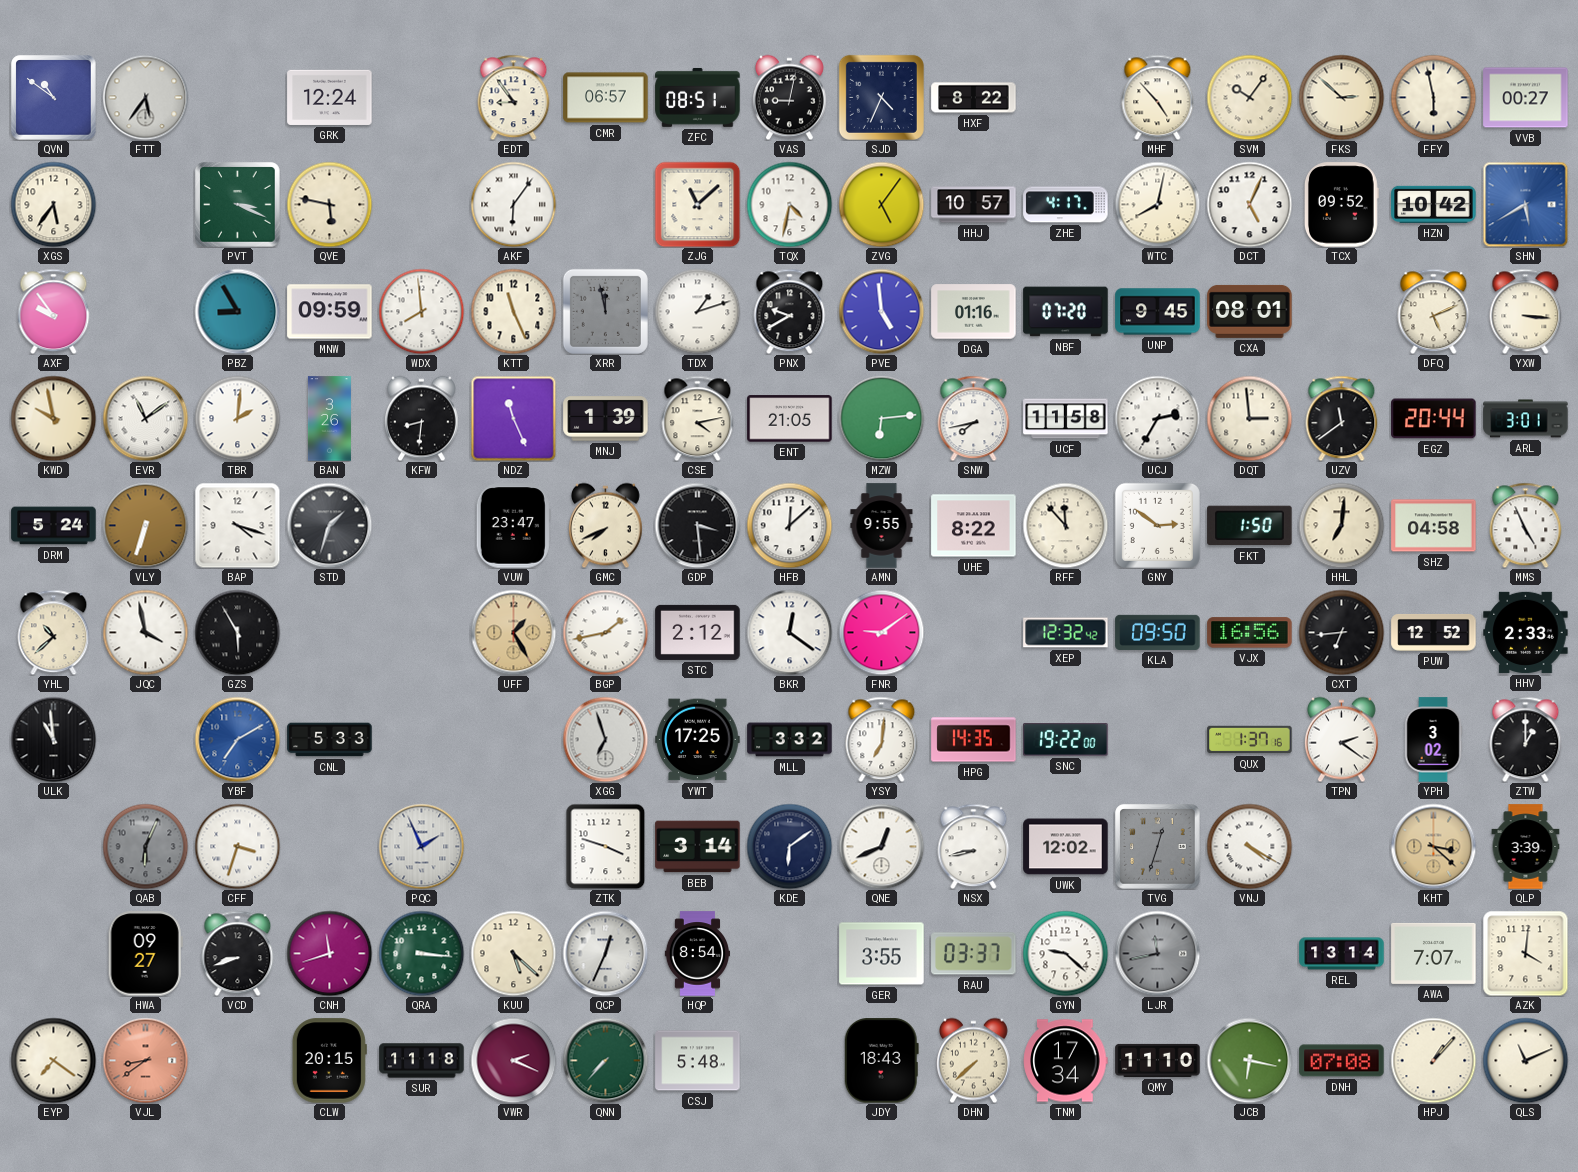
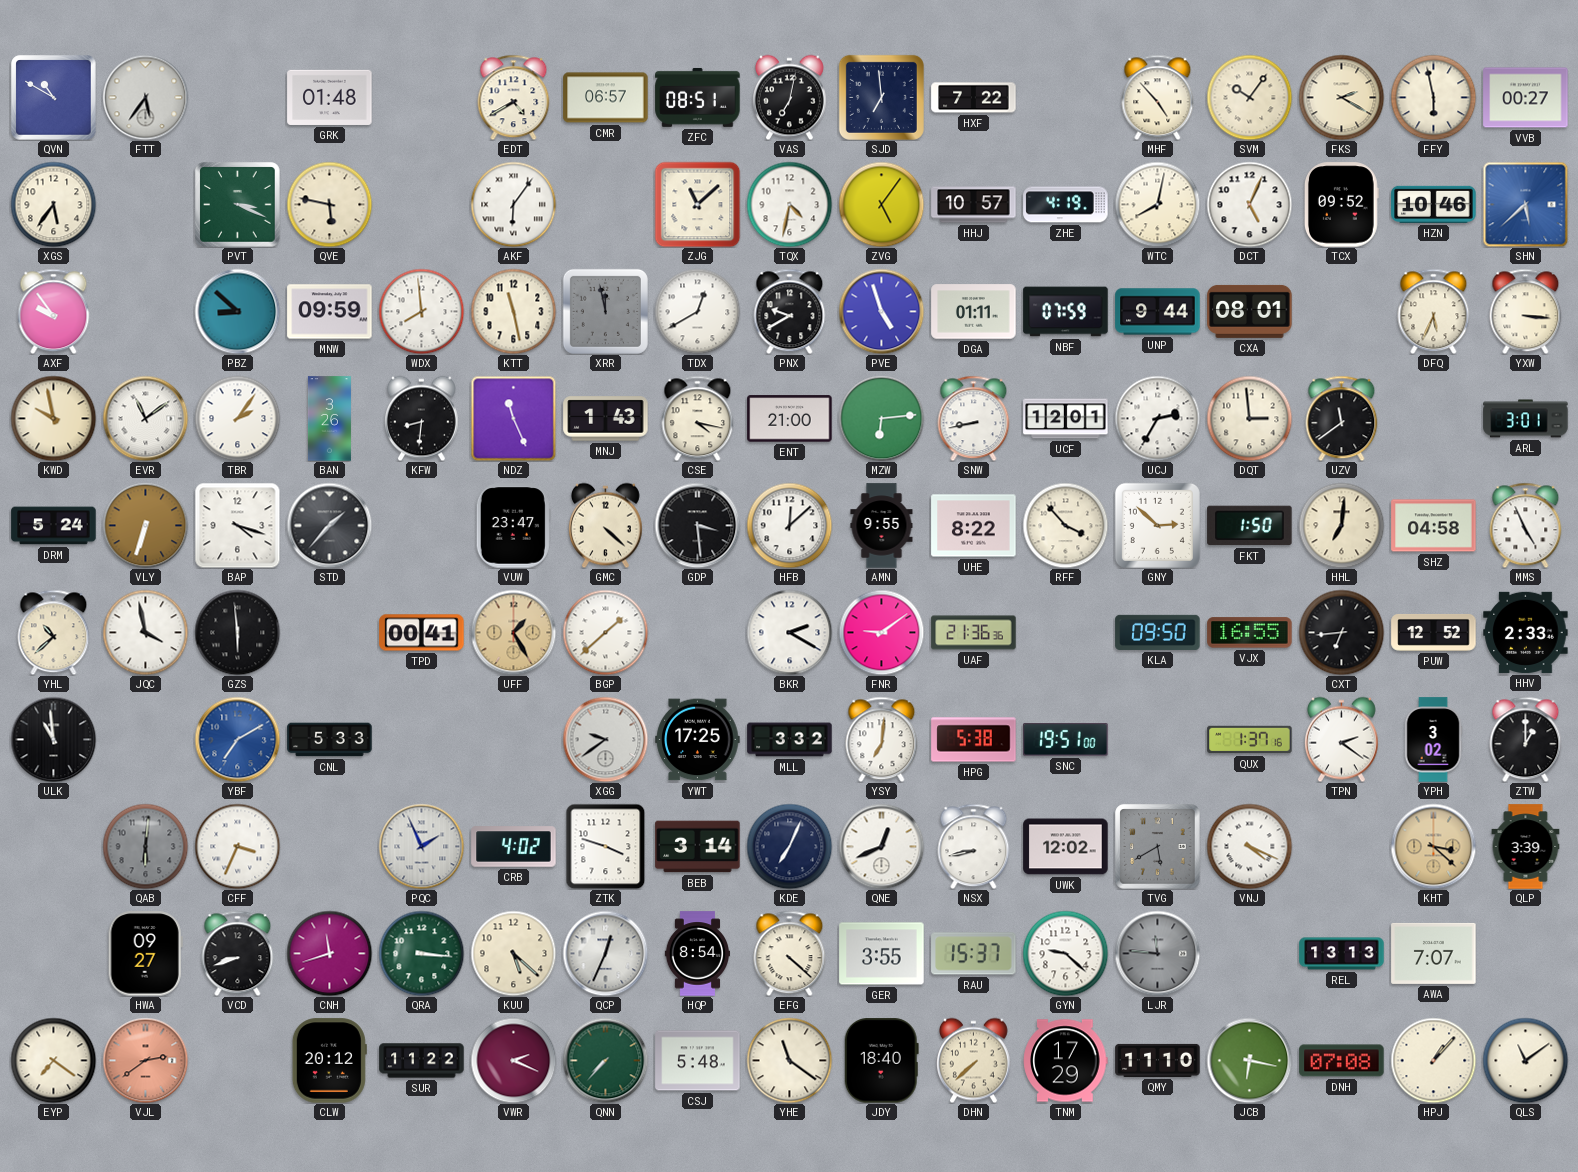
QVN: 10:51 -> 10:50
GRK: 12:24 -> 01:48
EDT: 8:54 -> 4:40
VAS: 9:02 -> 7:02
SJD: 4:34 -> 6:59
HXF: 8:22 -> 7:22
FKS: 2:52 -> 2:20
ZHE: 4:17 -> 4:19
HZN: 10:42 -> 10:46
SHN: 5:40 -> 5:38
PBZ: 8:55 -> 8:52
KTT: 11:26 -> 11:28
TDX: 1:12 -> 12:40
PVE: 4:59 -> 4:57
DGA: 01:16 -> 01:11
NBF: 07:20 -> 07:59
UNP: 9:45 -> 9:44
DFQ: 5:11 -> 5:34
TBR: 2:01 -> 2:06
MNJ: 1:39 -> 1:43
CSE: 4:13 -> 4:17
ENT: 21:05 -> 21:00
SNW: 7:43 -> 8:43
UCF: 11:58 -> 12:01
EGZ: 20:44 -> none
STD: 1:33 -> 1:37
GMC: 7:41 -> 4:22
RFF: 11:53 -> 3:53
GNY: 2:51 -> 2:52
GZS: 5:55 -> 5:59
TPD: none -> 00:41
BGP: 1:43 -> 1:38
STC: 2:12 -> none
BKR: 12:21 -> 2:20
UAF: none -> 21:36
XEP: 12:32 -> none
VJX: 16:56 -> 16:55
XGG: 6:57 -> 9:39
HPG: 14:35 -> 5:38
SNC: 19:22 -> 19:51
QAB: 6:04 -> 6:01
CFF: 3:33 -> 3:34
CRB: none -> 4:02
KDE: 6:09 -> 7:04
TVG: 12:33 -> 5:40
VNJ: 4:20 -> 4:19
EFG: none -> 4:22
RAU: 03:37 -> 15:37
LJR: 11:43 -> 11:46
REL: 13:14 -> 13:13
AZK: 4:01 -> none
VJL: 8:39 -> 2:39
CLW: 20:15 -> 20:12
SUR: 11:18 -> 11:22
YHE: none -> 11:21
JDY: 18:43 -> 18:40
TNM: 17:34 -> 17:29
QLS: 11:11 -> 11:09
